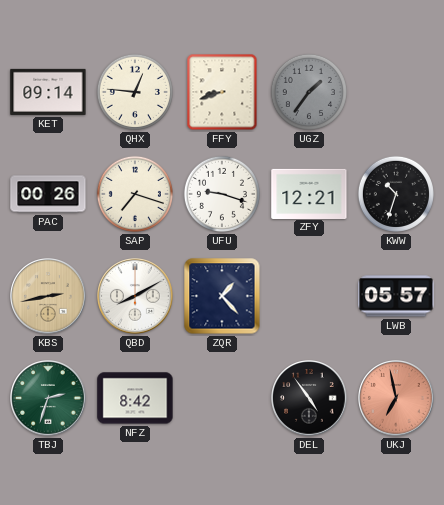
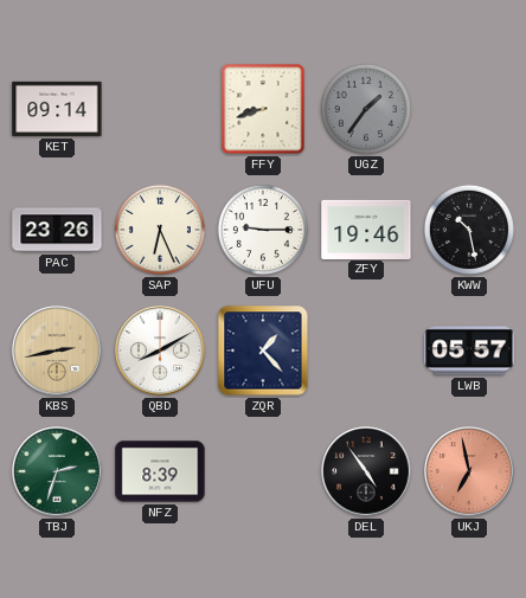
QHX: 12:46 -> none
PAC: 00:26 -> 23:26
SAP: 7:18 -> 6:26
UFU: 9:18 -> 9:15
ZFY: 12:21 -> 19:46
KWW: 10:33 -> 10:28
NFZ: 8:42 -> 8:39
